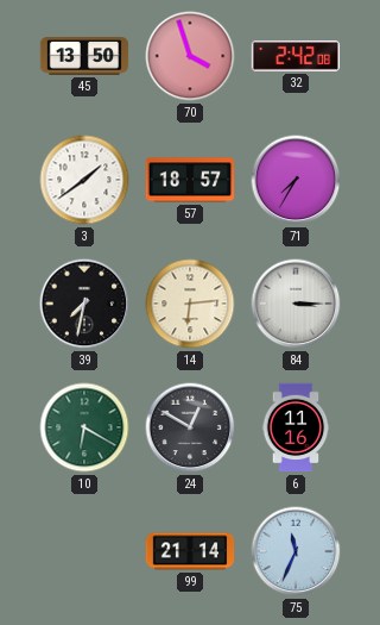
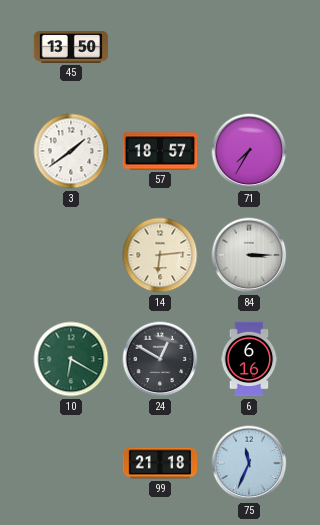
70: 3:57 -> none
32: 2:42 -> none
39: 7:32 -> none
6: 11:16 -> 6:16
99: 21:14 -> 21:18
